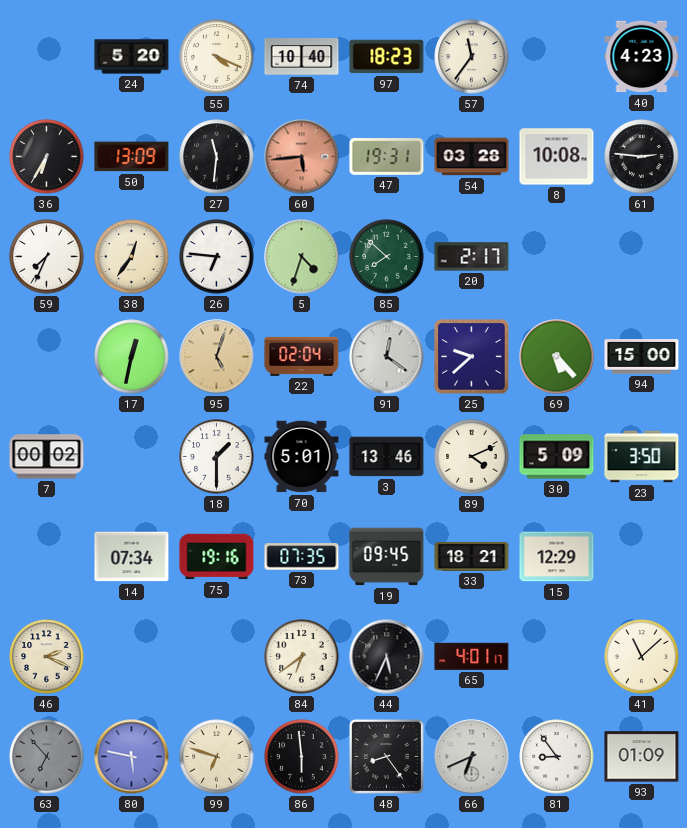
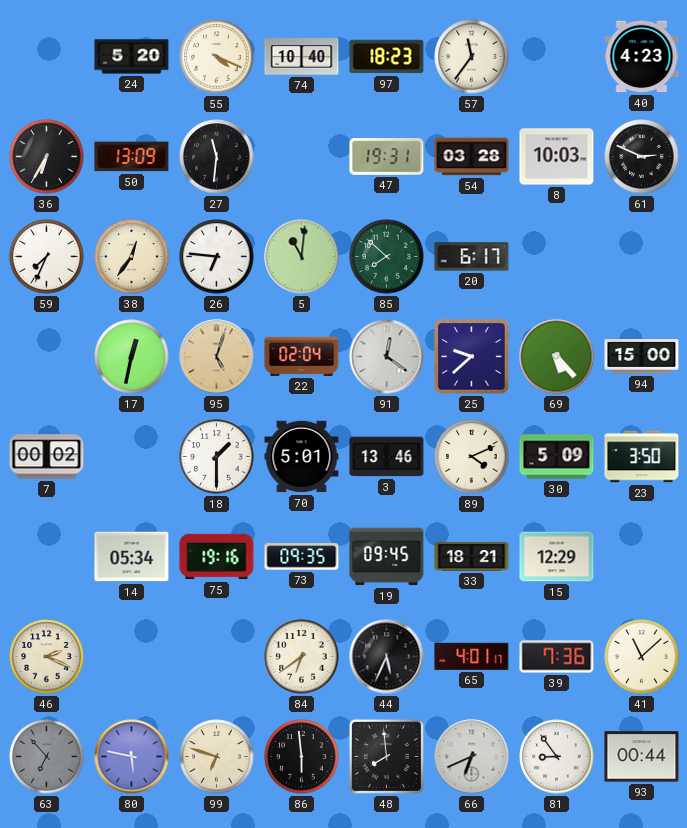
60: 5:44 -> none
8: 10:08 -> 10:03
61: 2:46 -> 2:49
5: 4:33 -> 11:01
20: 2:17 -> 6:17
14: 07:34 -> 05:34
73: 07:35 -> 09:35
39: none -> 7:36
48: 8:24 -> 7:59
93: 01:09 -> 00:44
